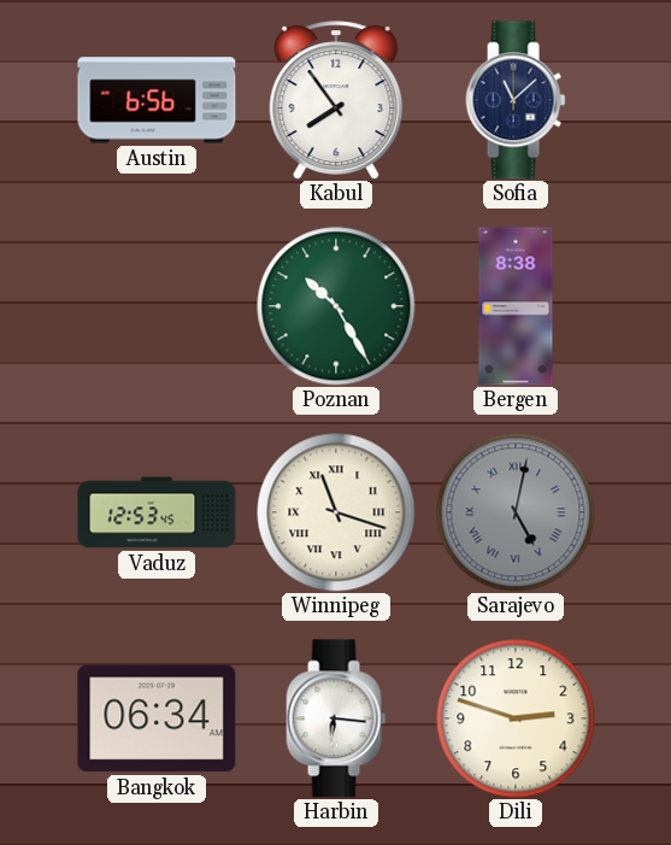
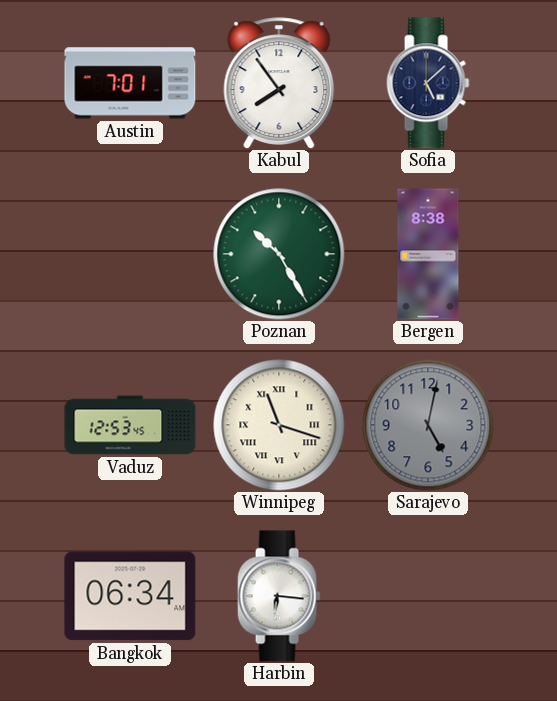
Austin: 6:56 -> 7:01
Sofia: 11:08 -> 5:08
Sarajevo numerals: Roman -> Arabic
Dili: 2:48 -> none
